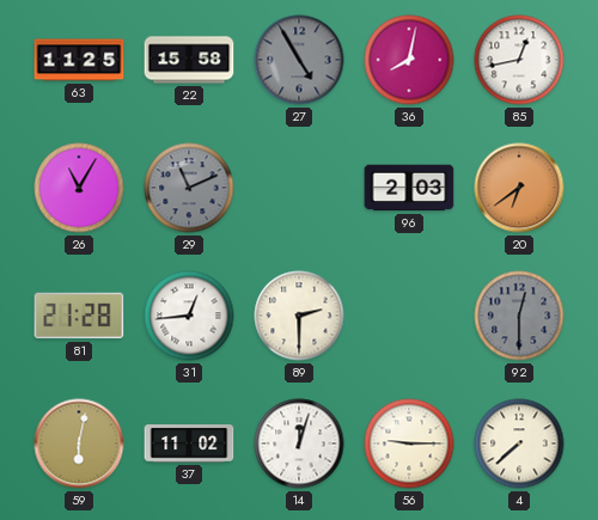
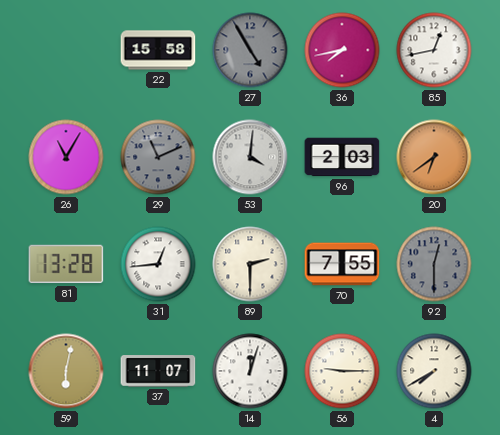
63: 11:25 -> none
36: 8:02 -> 7:43
53: none -> 4:01
81: 21:28 -> 13:28
70: none -> 7:55
37: 11:02 -> 11:07
4: 7:38 -> 7:40
